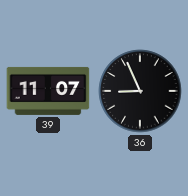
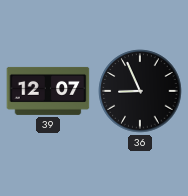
39: 11:07 -> 12:07
